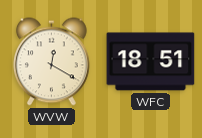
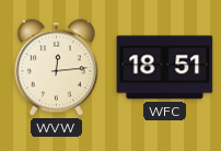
WVW: 12:20 -> 12:14
